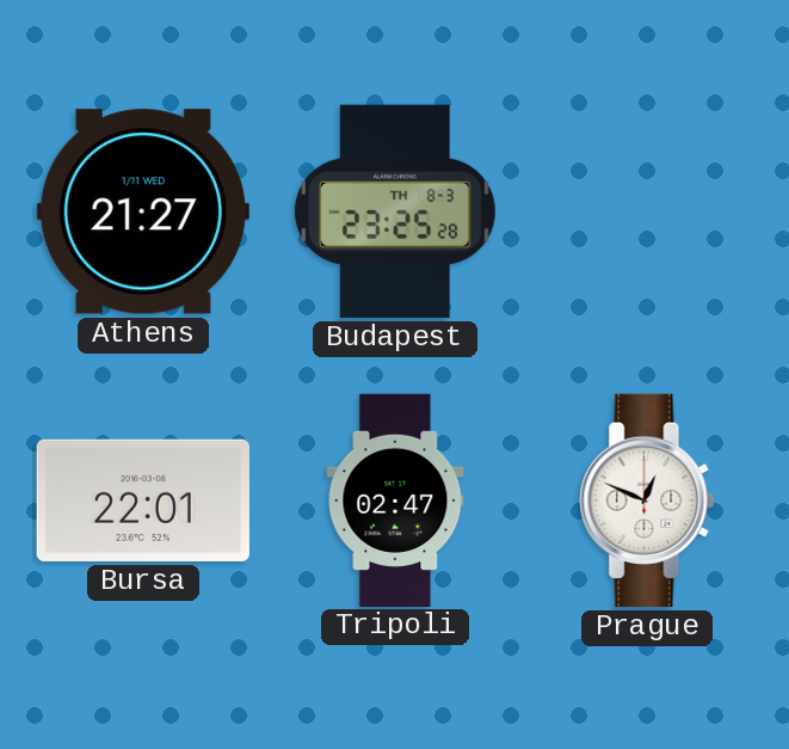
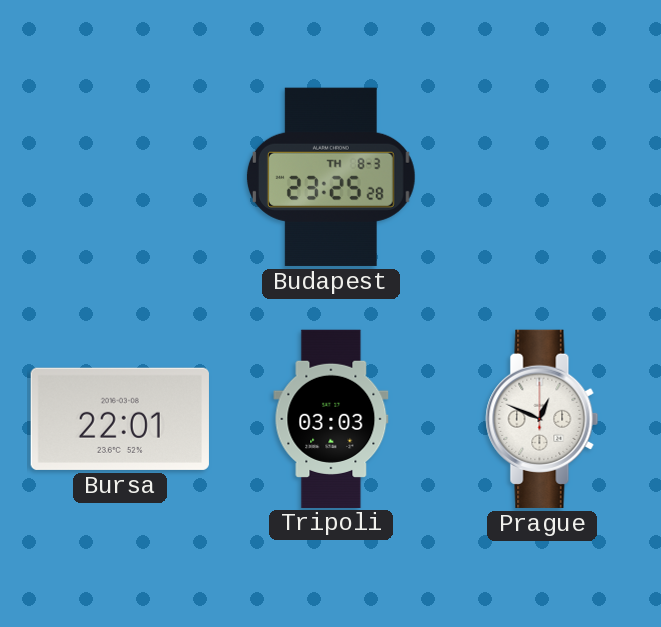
Athens: 21:27 -> none
Tripoli: 02:47 -> 03:03
